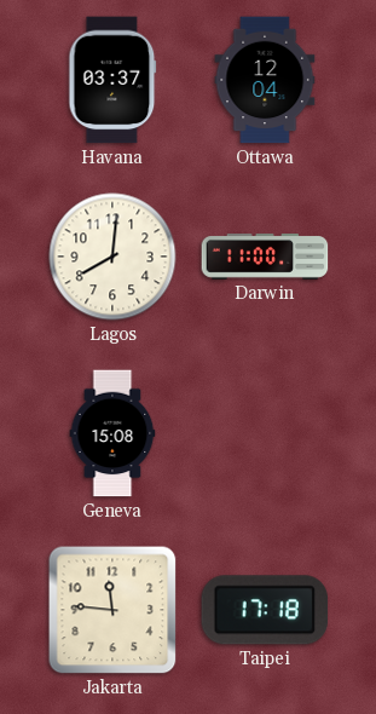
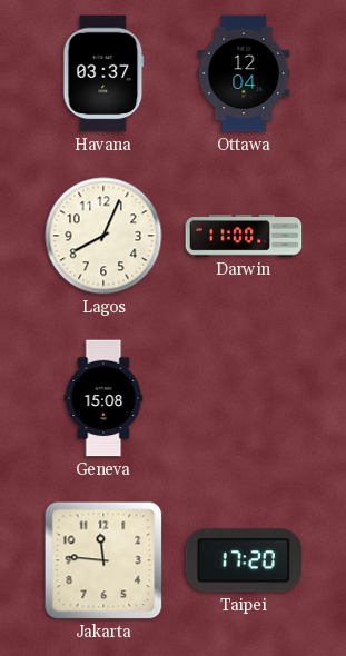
Lagos: 8:01 -> 8:04
Taipei: 17:18 -> 17:20
